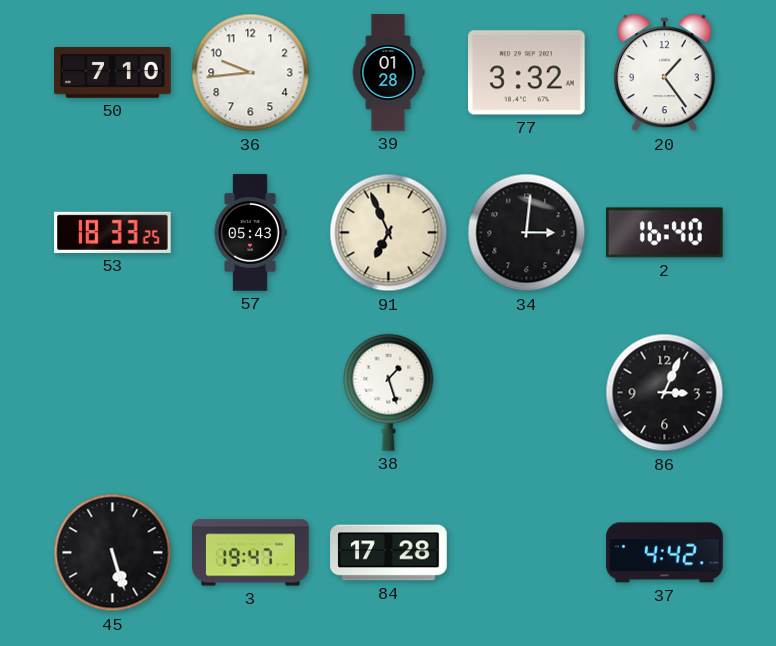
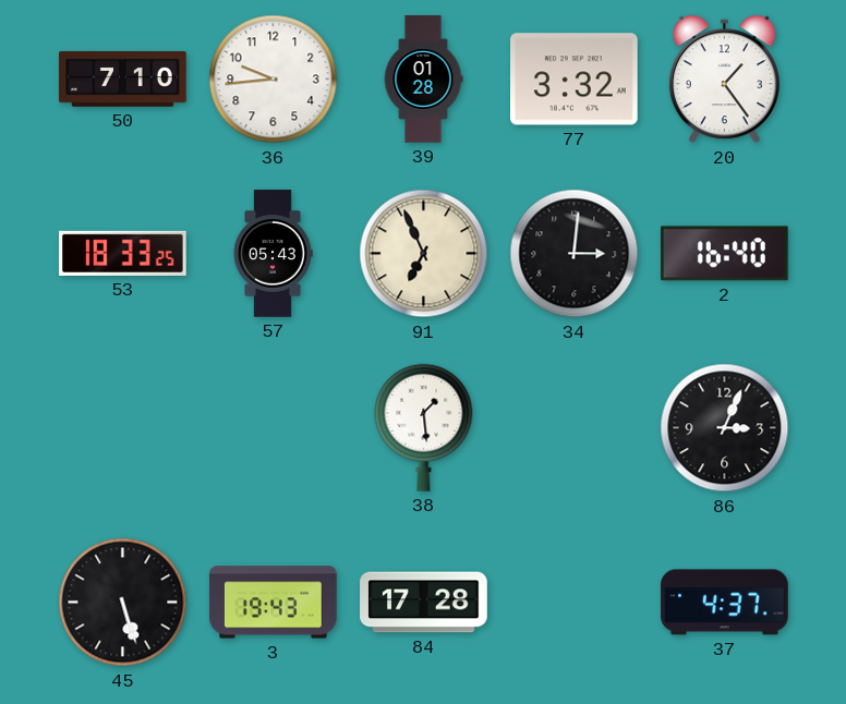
38: 1:27 -> 1:29
3: 19:47 -> 19:43
37: 4:42 -> 4:37
